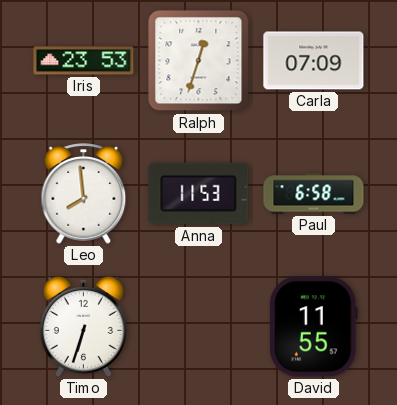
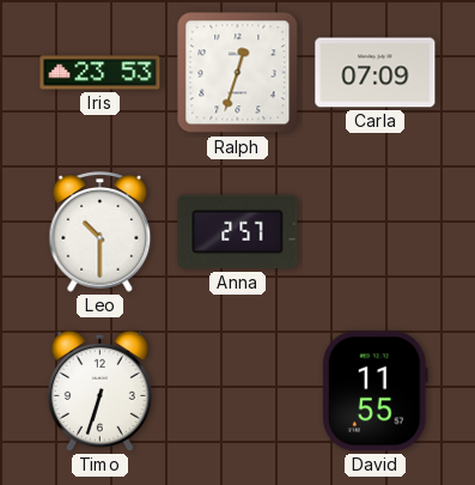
Leo: 7:59 -> 10:30
Anna: 11:53 -> 2:57
Paul: 6:58 -> none
